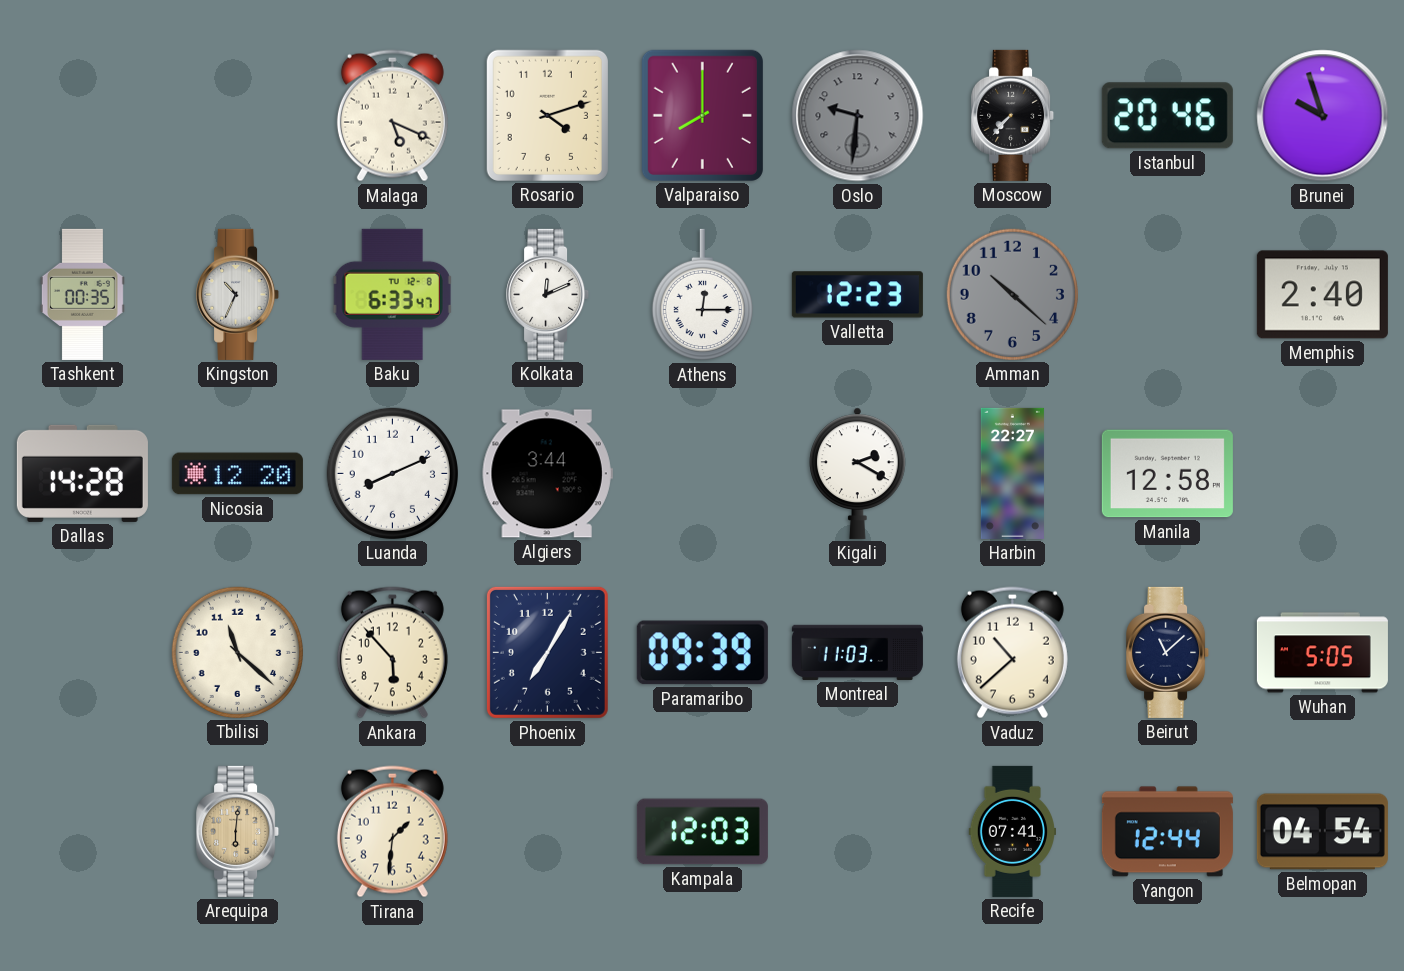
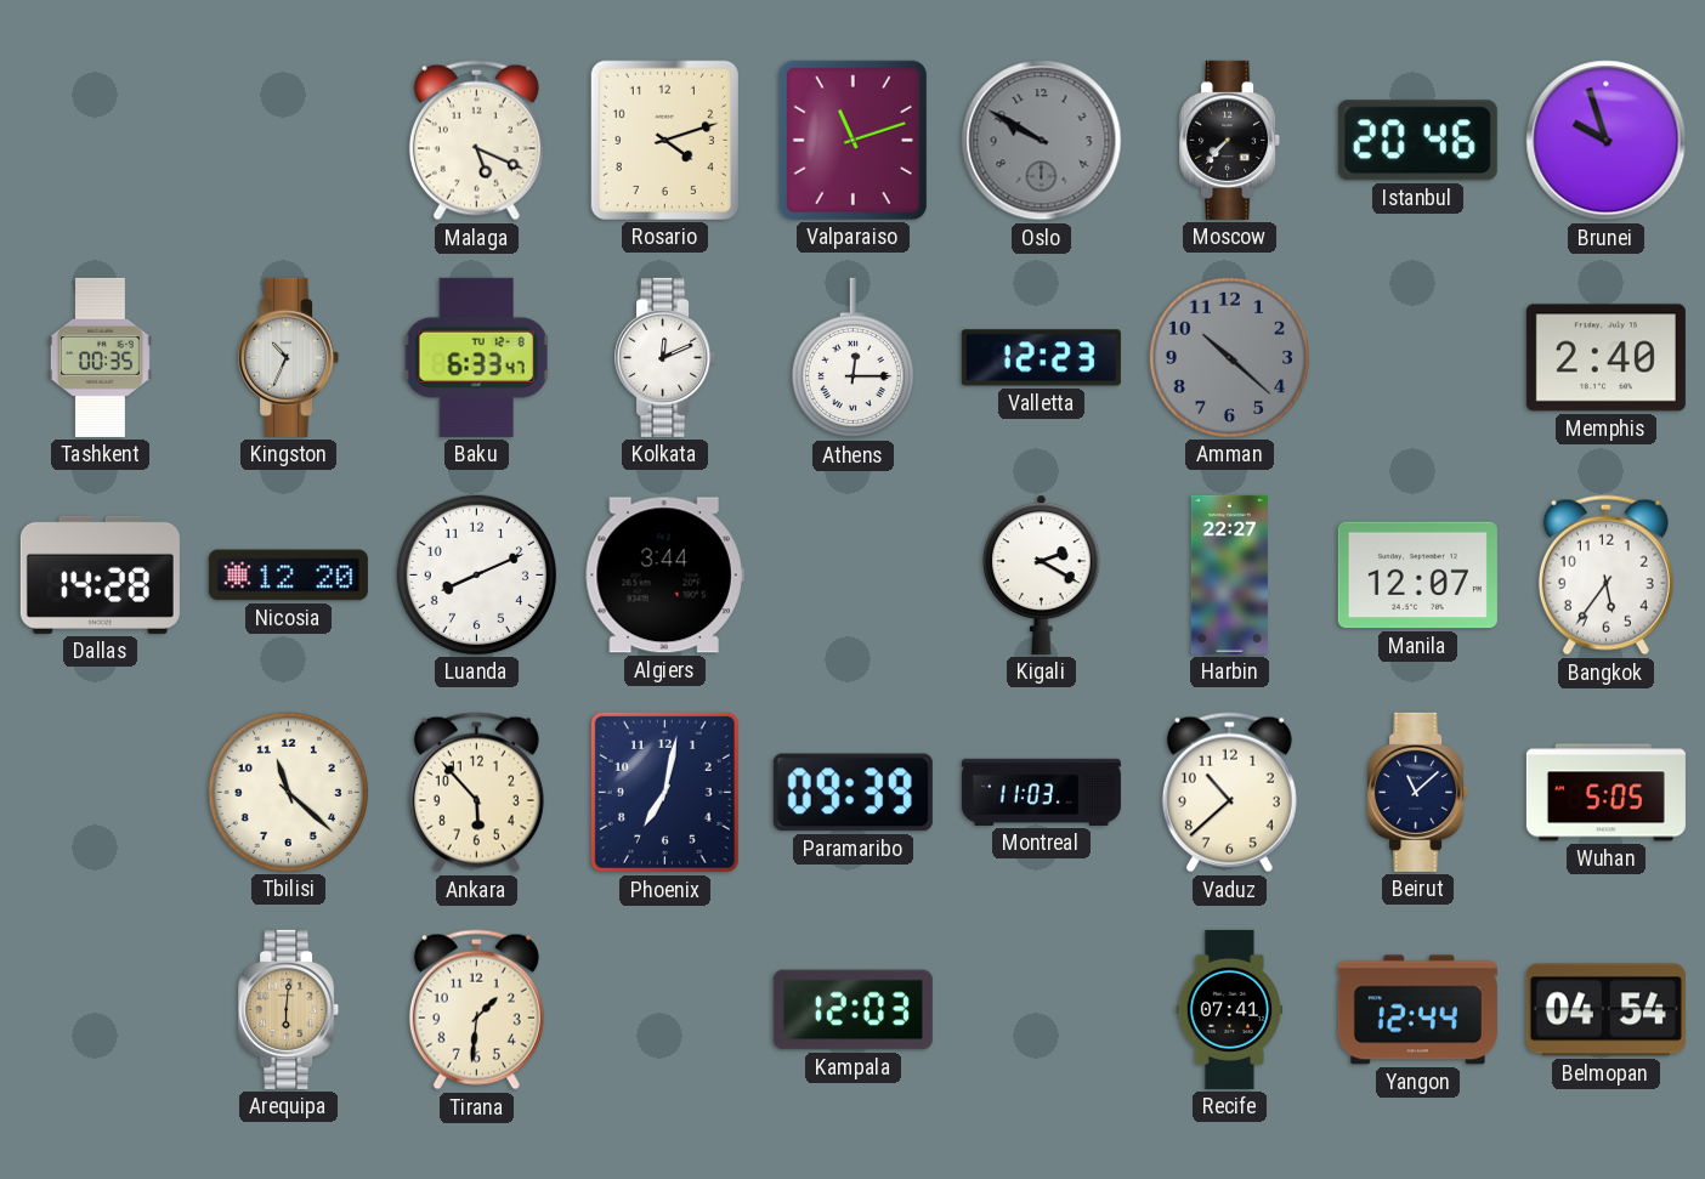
Valparaiso: 8:00 -> 11:12
Oslo: 9:31 -> 9:50
Manila: 12:58 -> 12:07
Bangkok: none -> 5:36
Phoenix: 7:05 -> 7:02
